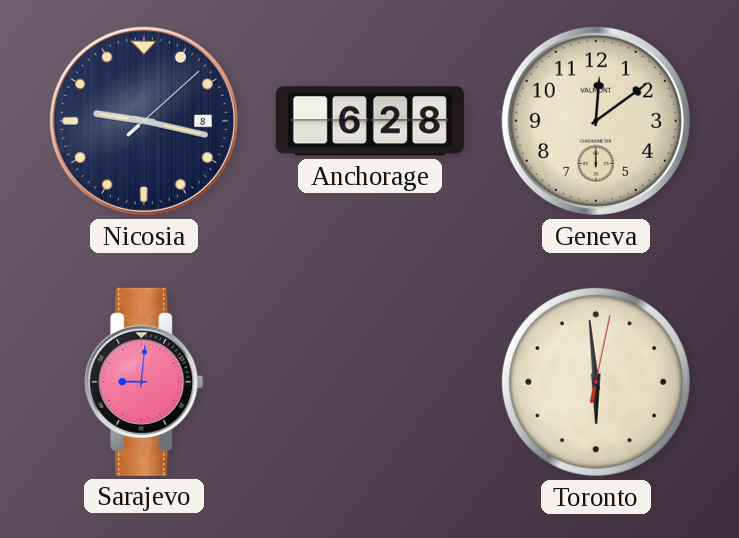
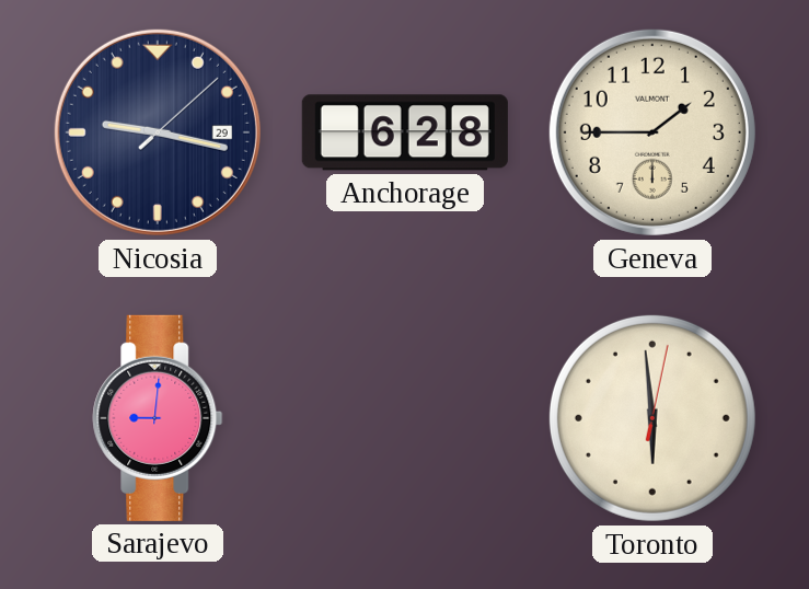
Nicosia date: 8 -> 29
Geneva: 12:09 -> 1:45
